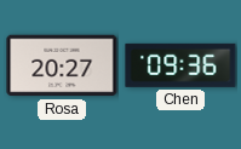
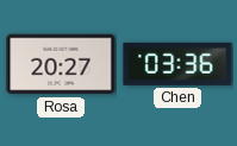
Chen: 09:36 -> 03:36
